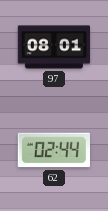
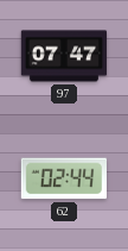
97: 08:01 -> 07:47
